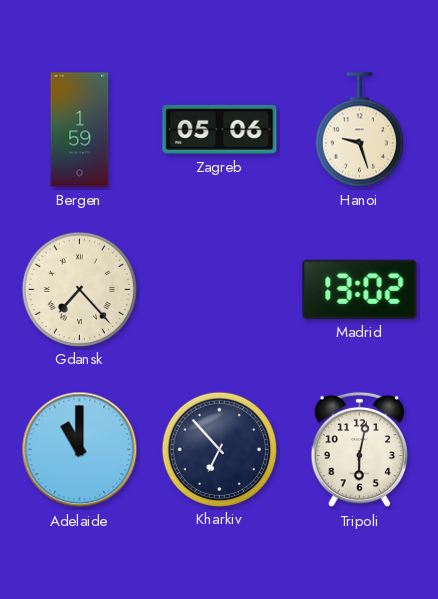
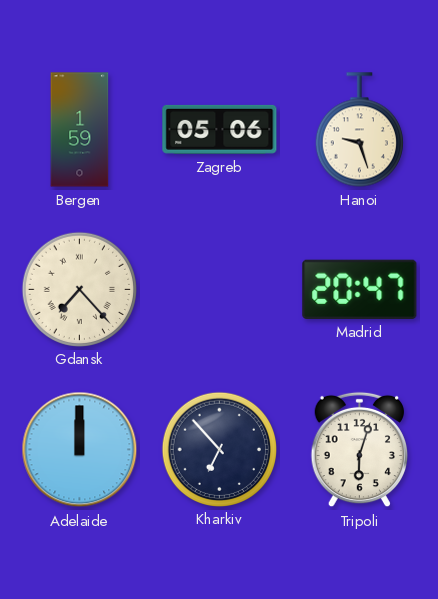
Madrid: 13:02 -> 20:47
Adelaide: 11:00 -> 12:00
Tripoli: 6:02 -> 6:03
